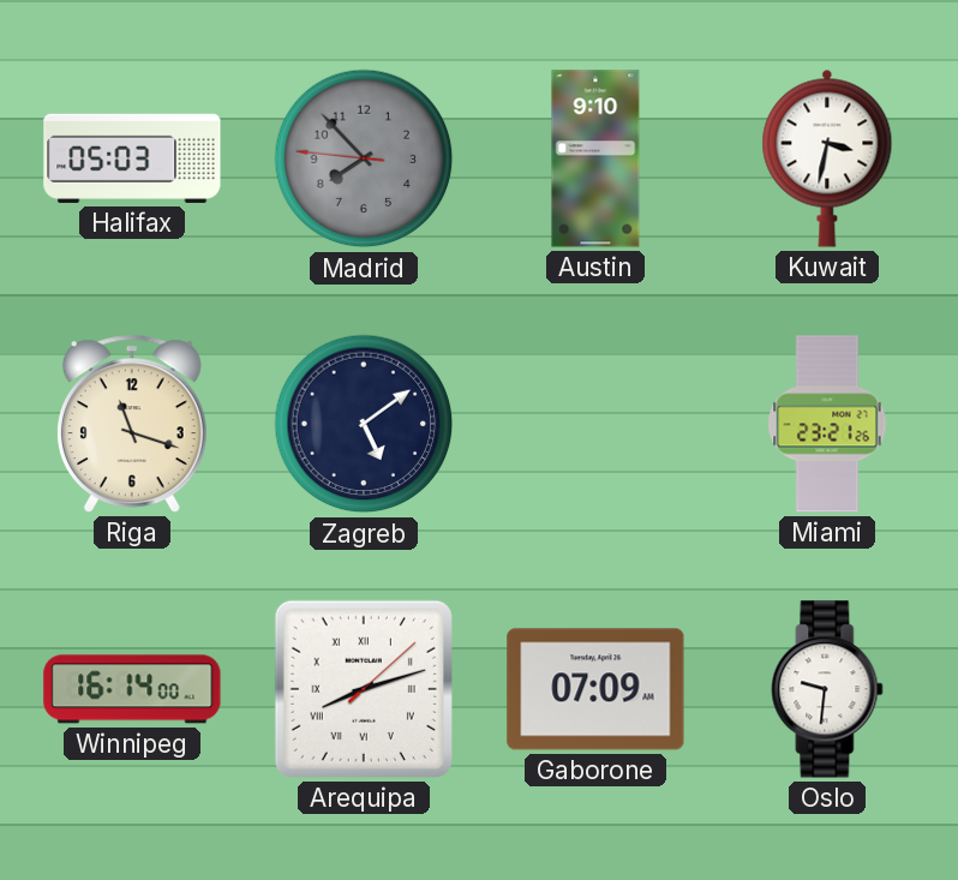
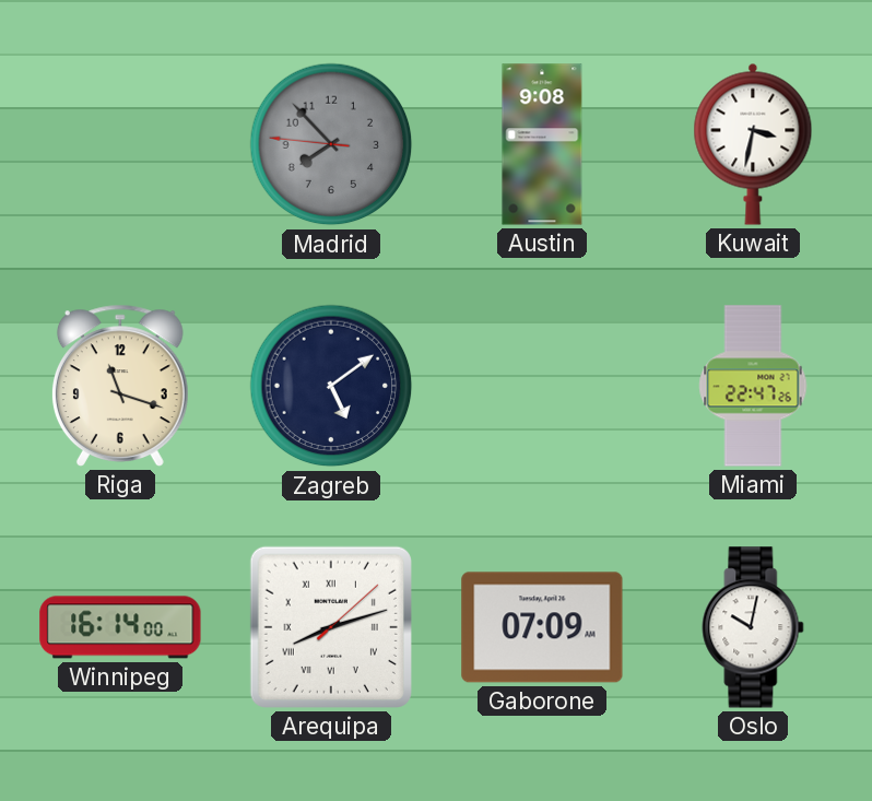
Halifax: 05:03 -> none
Austin: 9:10 -> 9:08
Miami: 23:21 -> 22:47
Oslo: 9:31 -> 10:02
